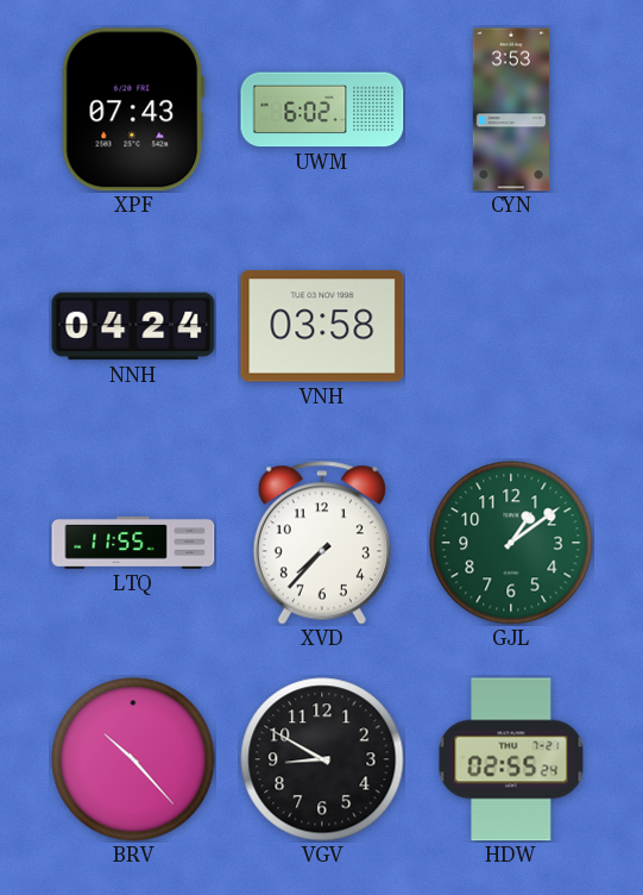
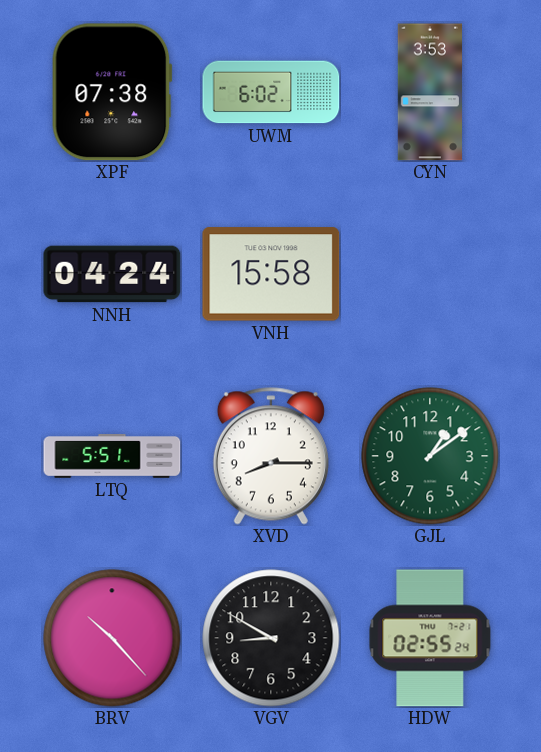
XPF: 07:43 -> 07:38
VNH: 03:58 -> 15:58
LTQ: 11:55 -> 5:51
XVD: 7:37 -> 8:15
